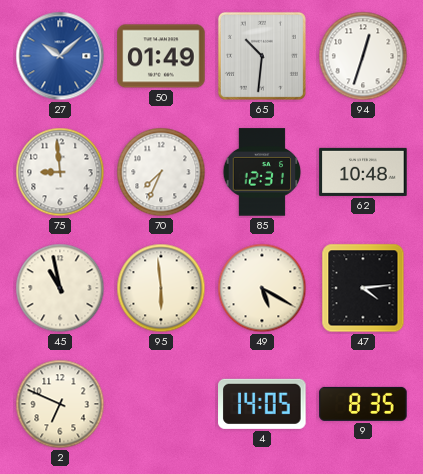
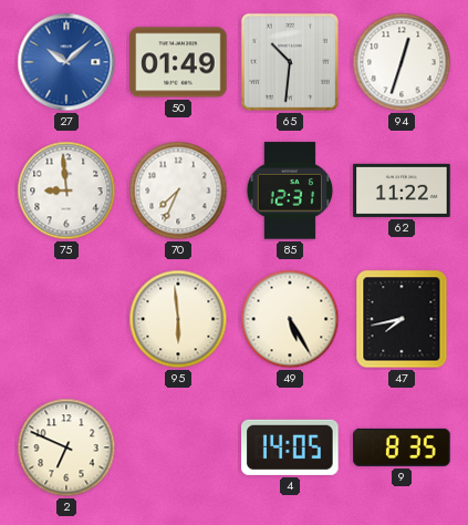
62: 10:48 -> 11:22
45: 10:58 -> none
49: 5:20 -> 5:25
47: 4:14 -> 7:43
